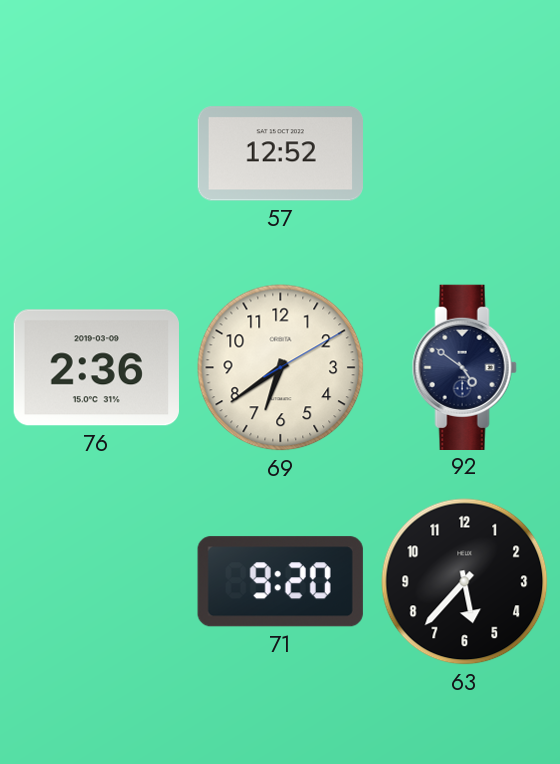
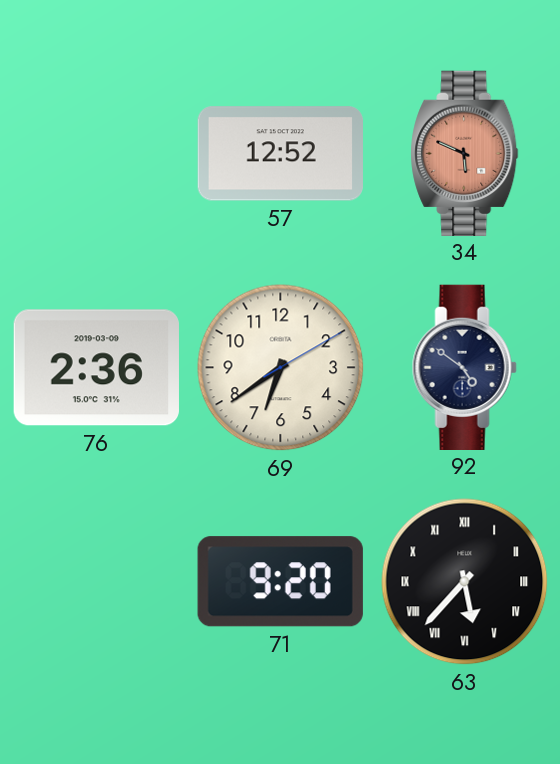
34: none -> 5:49
63 numerals: Arabic -> Roman
